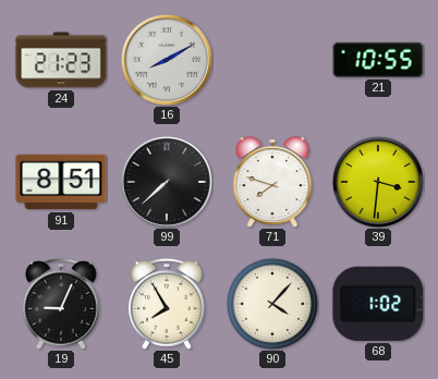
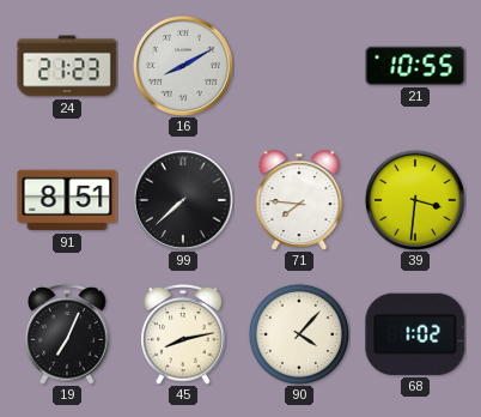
71: 7:48 -> 7:46
19: 9:04 -> 7:04
45: 7:55 -> 8:13
